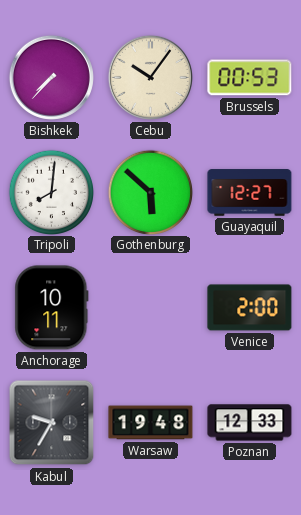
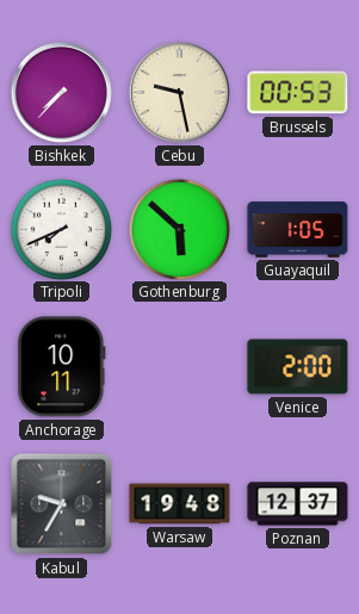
Cebu: 10:06 -> 9:28
Tripoli: 8:01 -> 7:41
Guayaquil: 12:27 -> 1:05
Poznan: 12:33 -> 12:37
